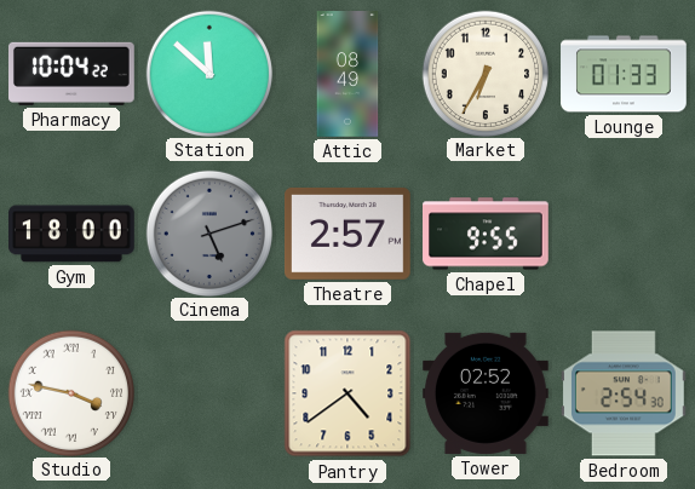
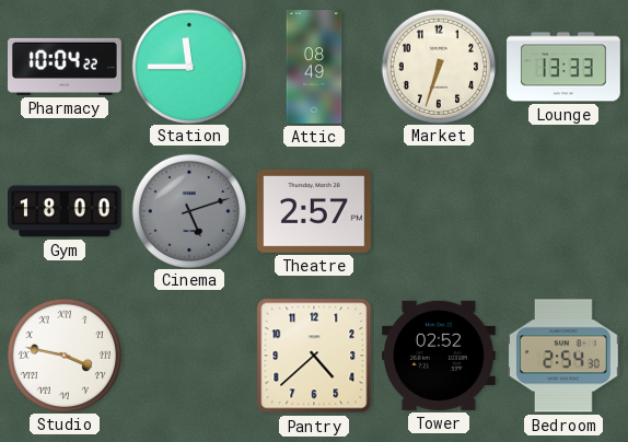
Station: 11:52 -> 11:45
Market: 6:35 -> 6:33
Lounge: 01:33 -> 13:33
Chapel: 9:55 -> none
Pantry: 4:39 -> 4:38
